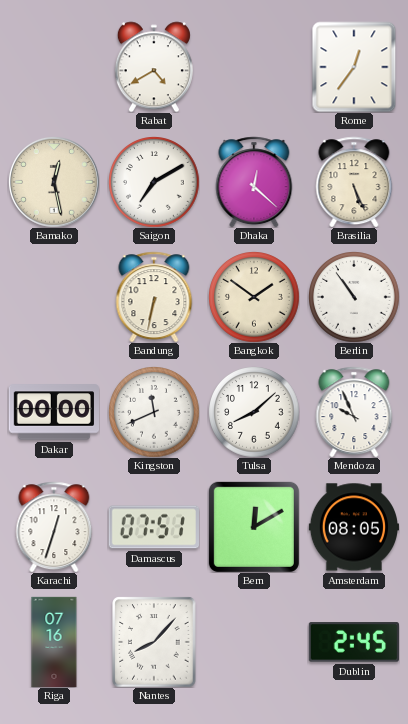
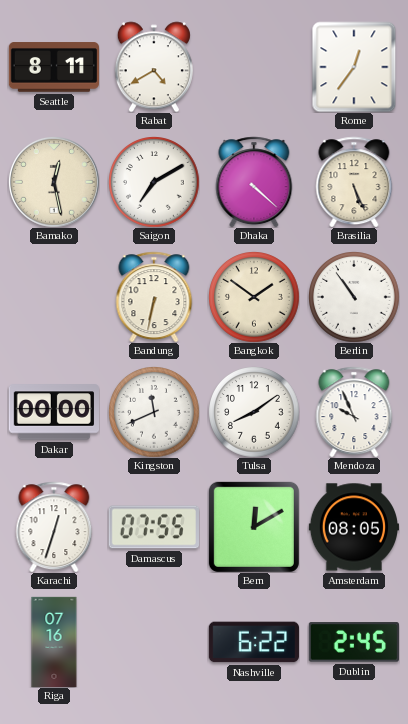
Seattle: none -> 8:11
Dhaka: 12:22 -> 4:22
Tulsa: 8:08 -> 8:09
Damascus: 07:51 -> 07:55
Nantes: 8:07 -> none
Nashville: none -> 6:22
